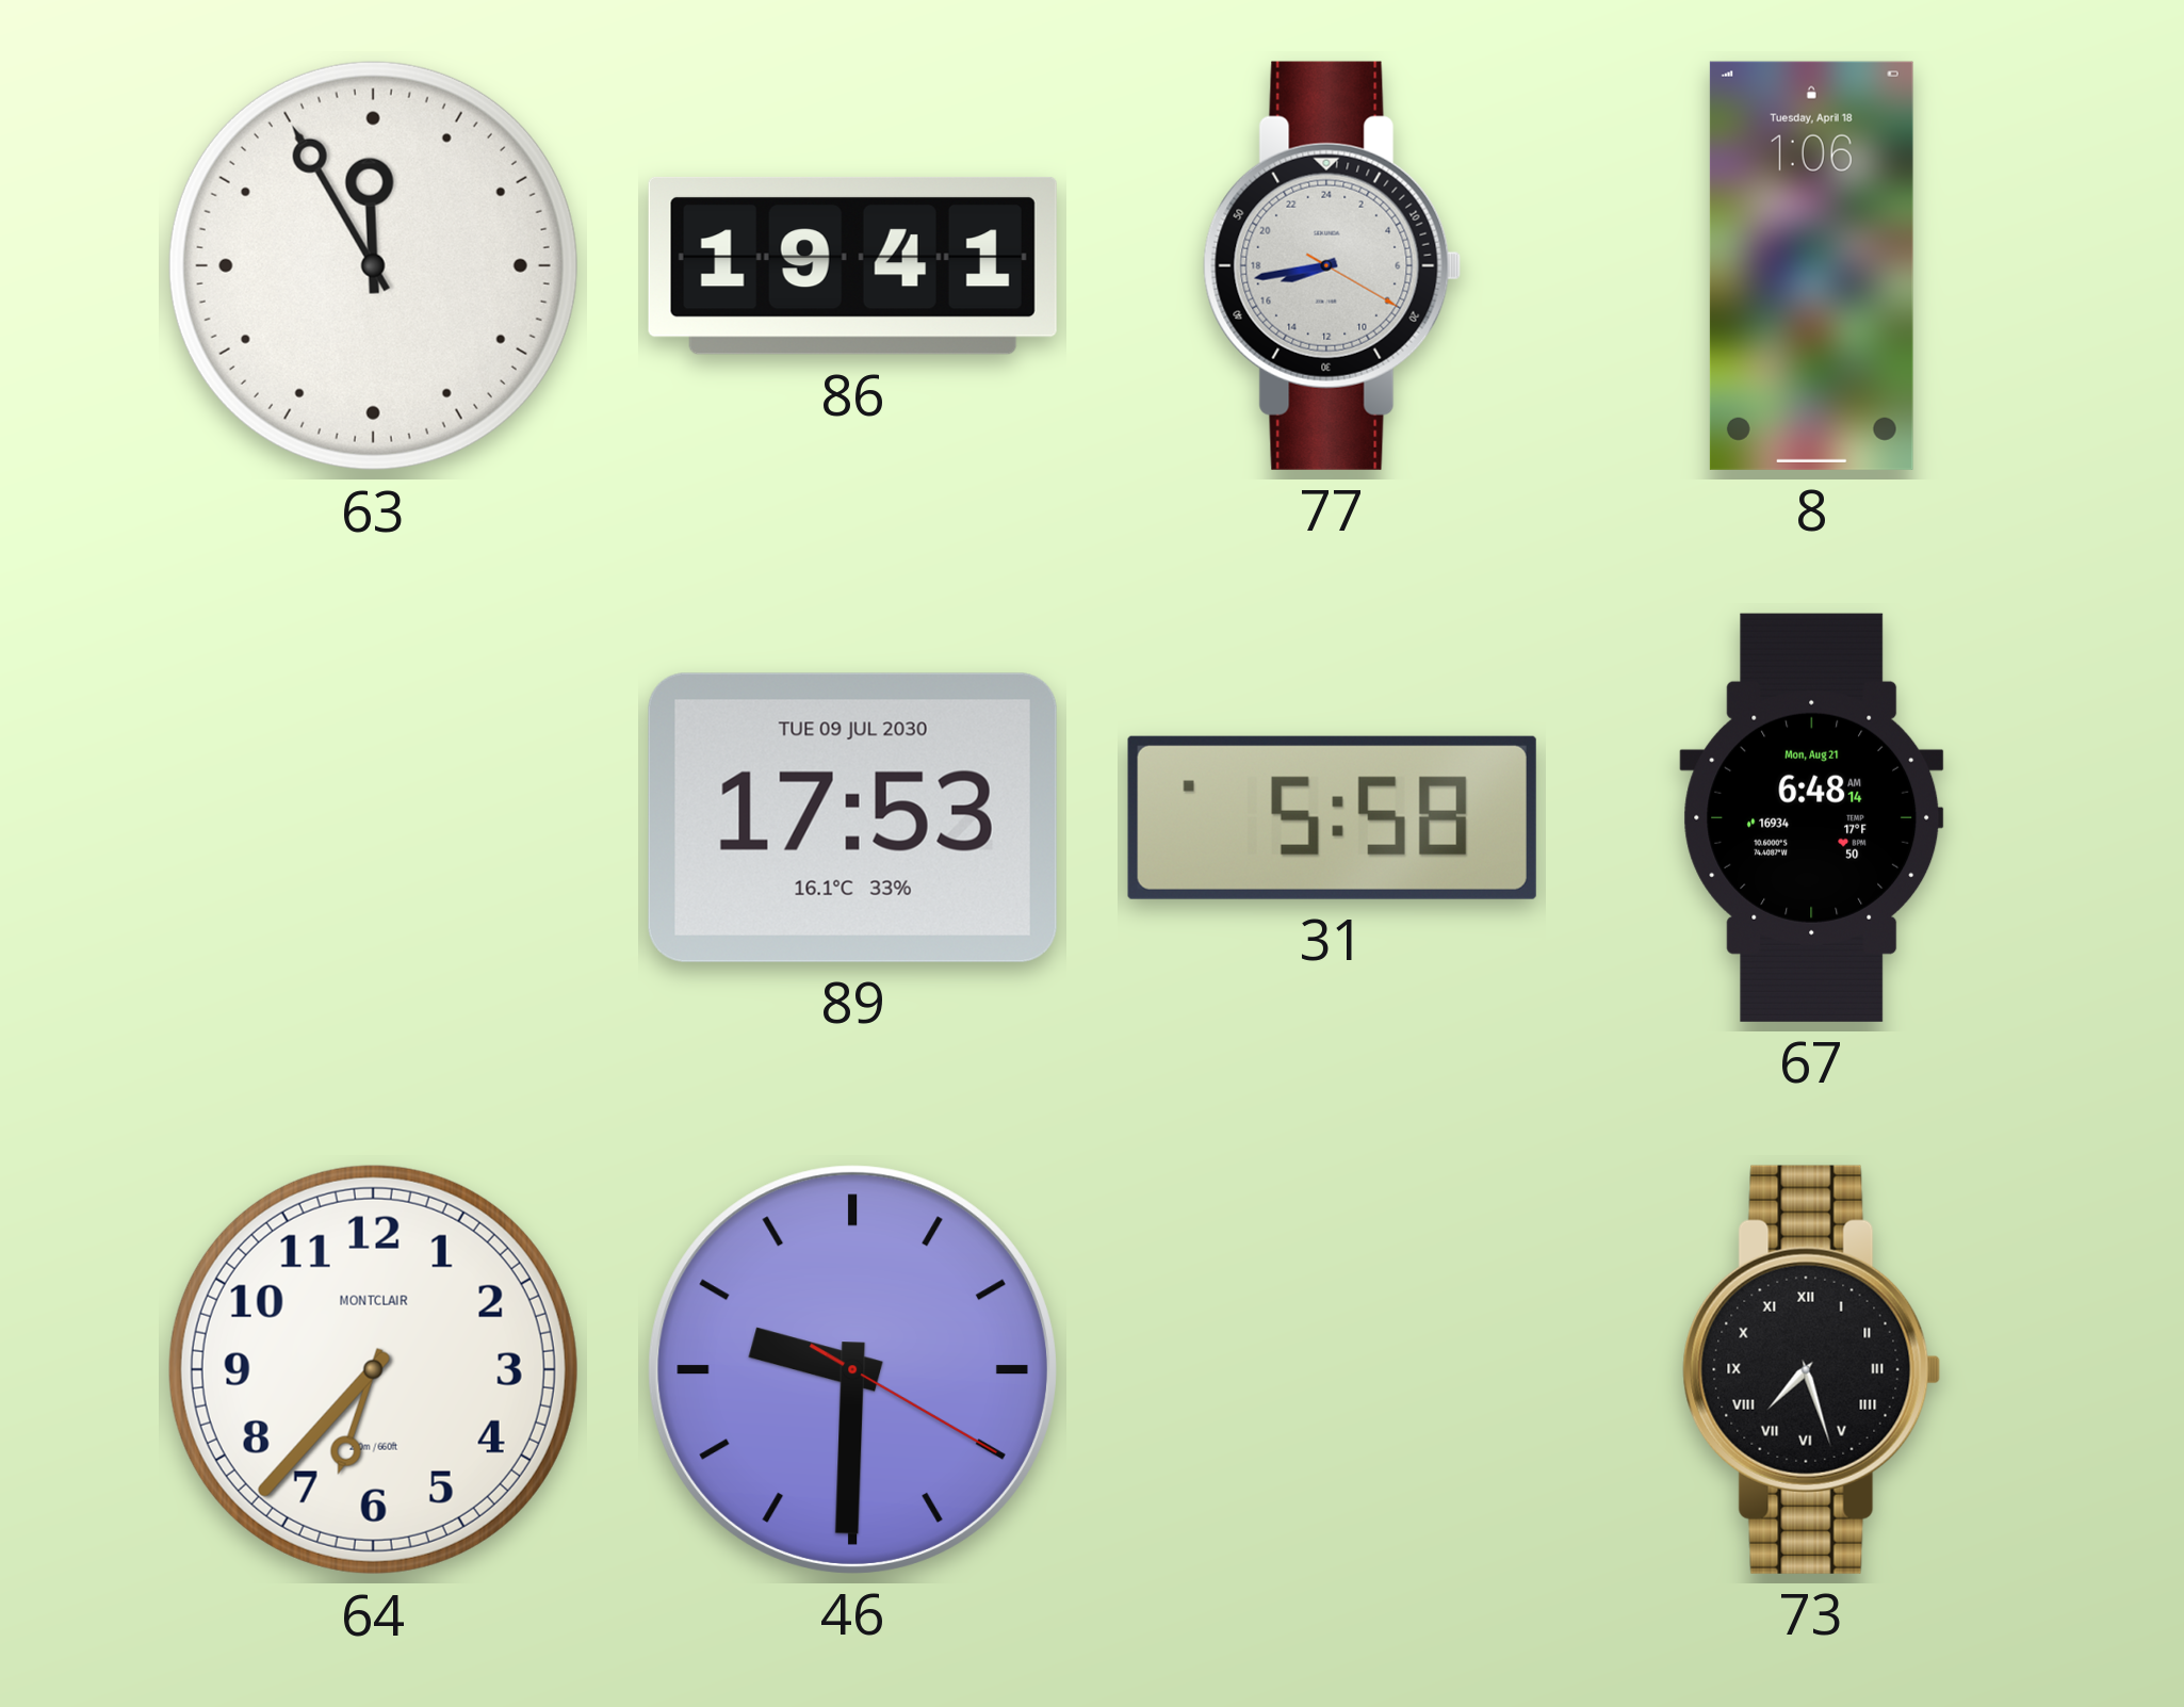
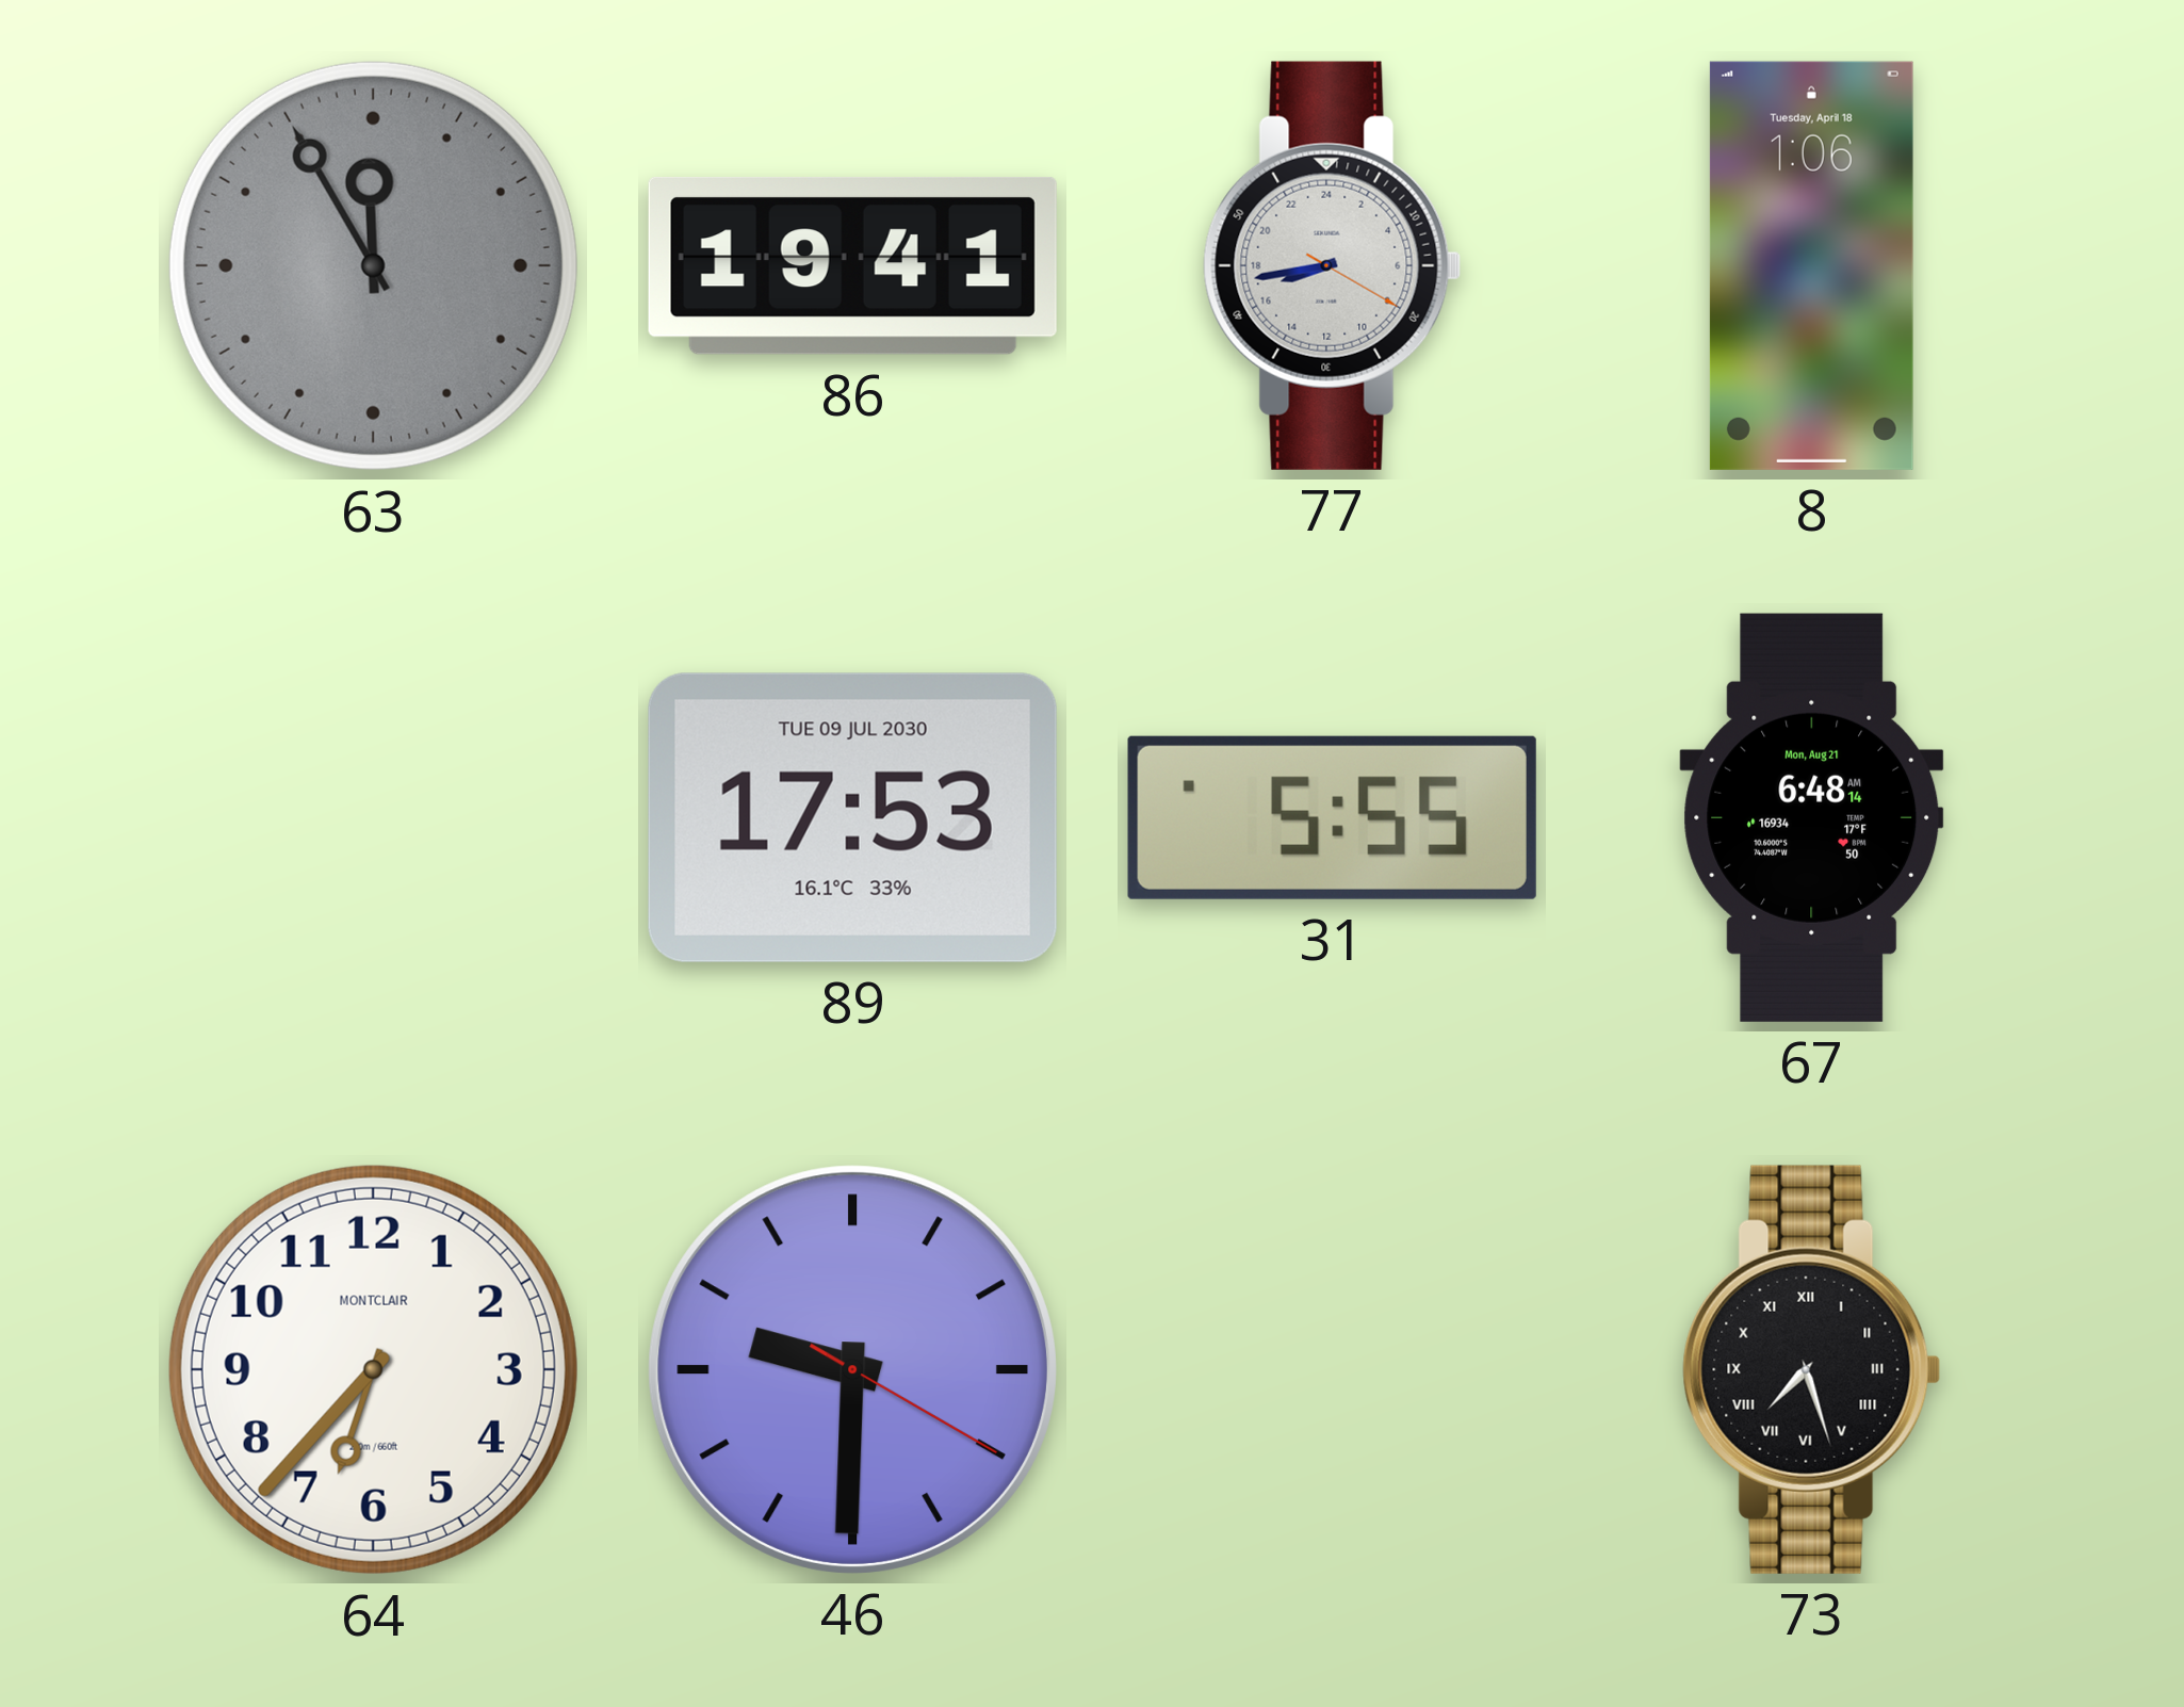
63 dial: white -> grey
31: 5:58 -> 5:55
